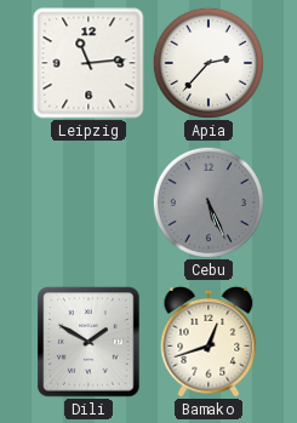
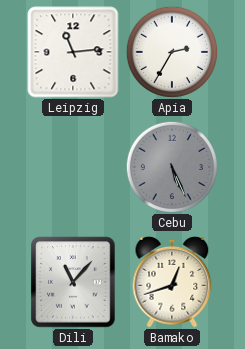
Apia: 2:37 -> 2:35
Dili: 1:50 -> 11:07
